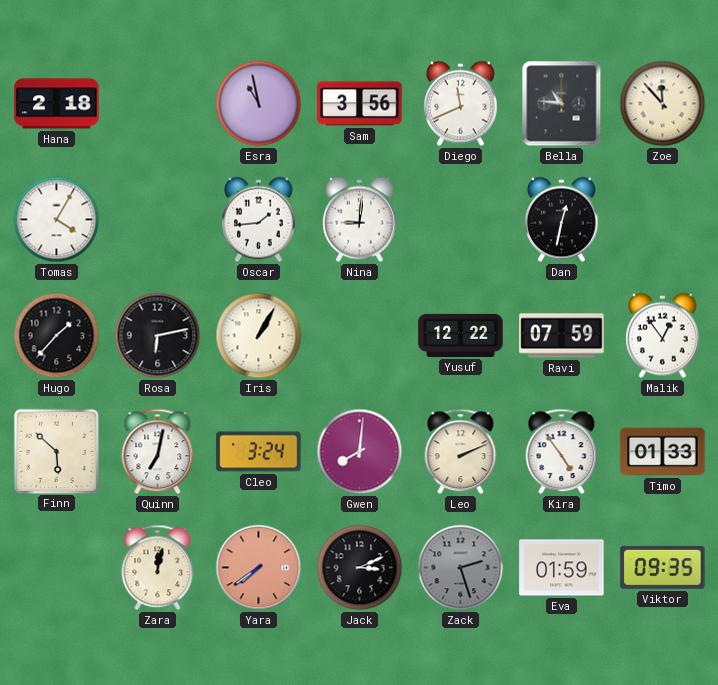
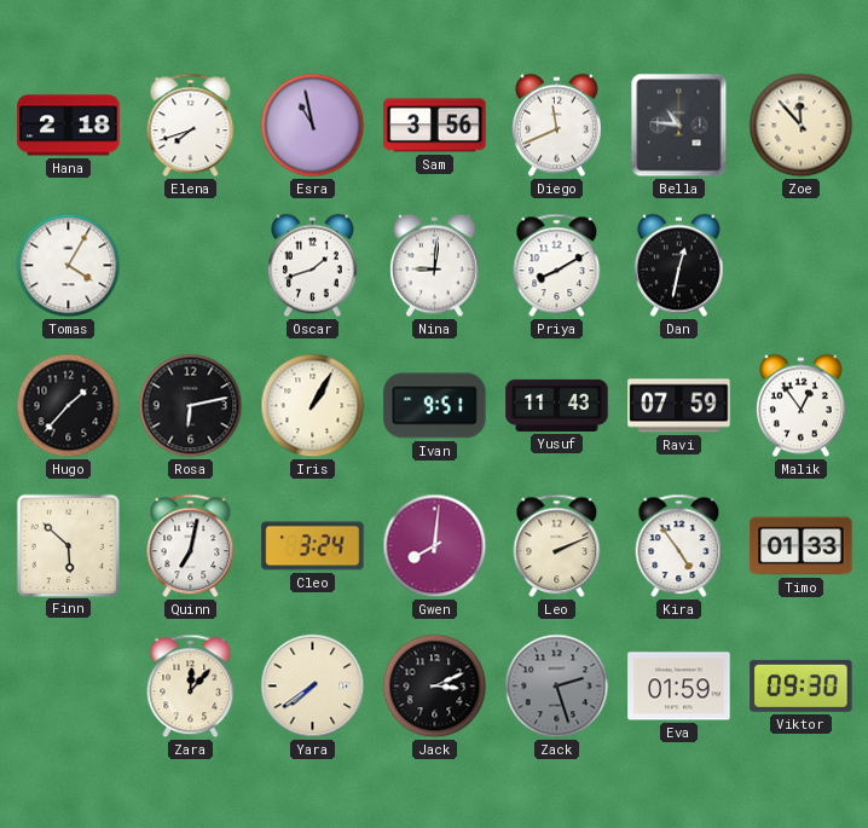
Elena: none -> 7:42
Oscar: 1:44 -> 1:42
Priya: none -> 8:10
Ivan: none -> 9:51
Yusuf: 12:22 -> 11:43
Zara: 12:02 -> 12:07
Yara dial: salmon -> cream
Viktor: 09:35 -> 09:30
